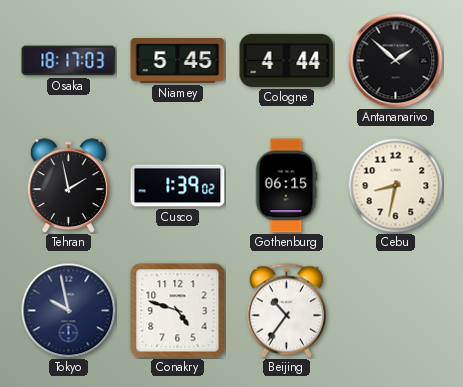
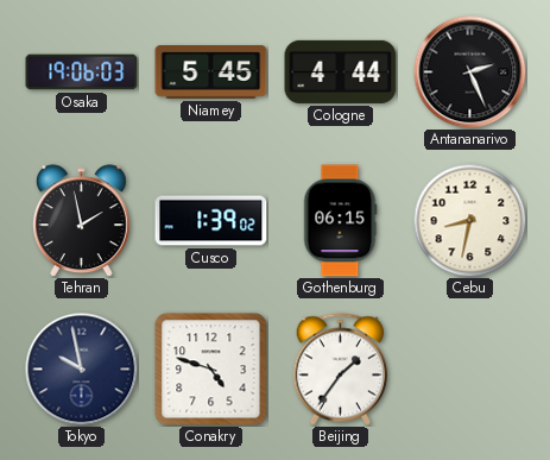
Osaka: 18:17 -> 19:06
Antananarivo: 1:52 -> 2:26
Beijing: 10:36 -> 1:36
